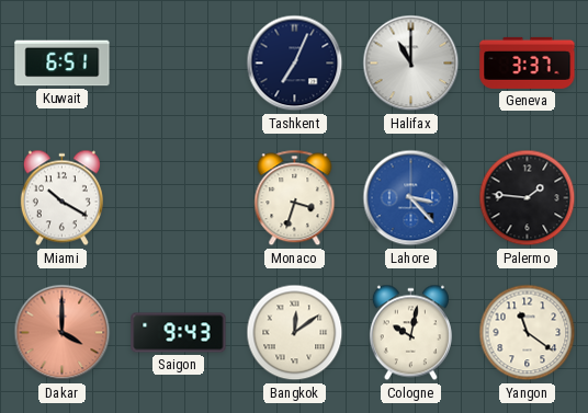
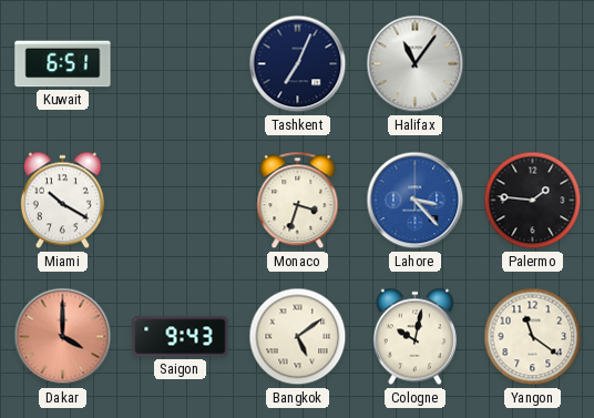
Halifax: 11:00 -> 11:06
Geneva: 3:37 -> none
Bangkok: 12:09 -> 5:09
